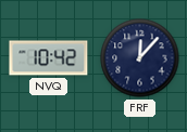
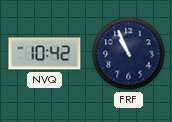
FRF: 12:07 -> 10:56
